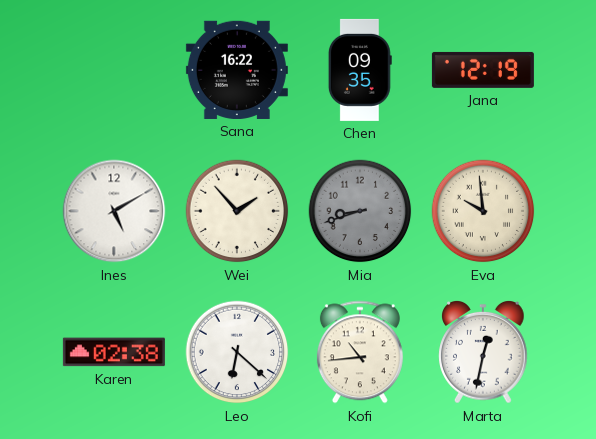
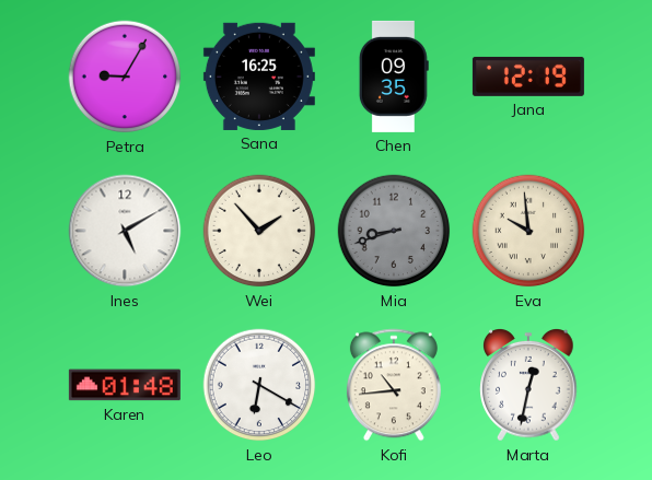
Petra: none -> 9:05
Sana: 16:22 -> 16:25
Karen: 02:38 -> 01:48
Leo: 6:22 -> 6:20
